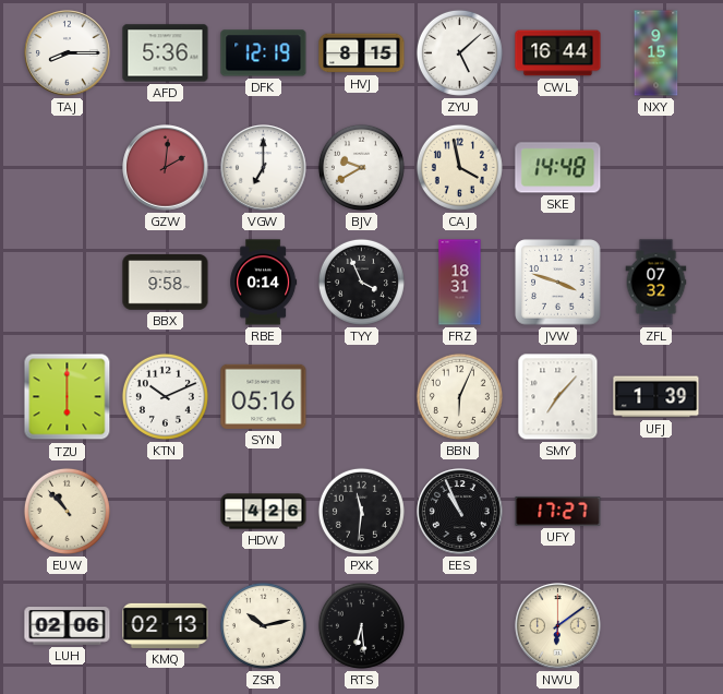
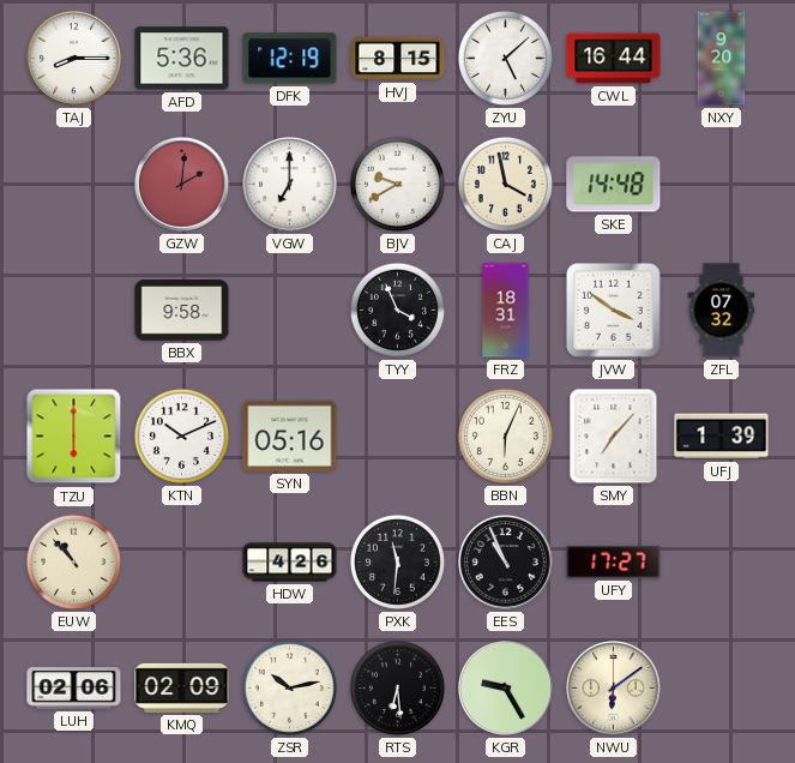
NXY: 9:15 -> 9:20
RBE: 0:14 -> none
JVW: 3:48 -> 3:51
KMQ: 02:13 -> 02:09
KGR: none -> 9:25
